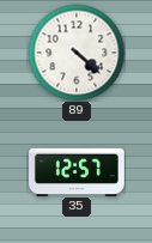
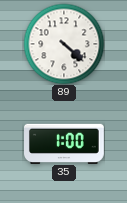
35: 12:57 -> 1:00
